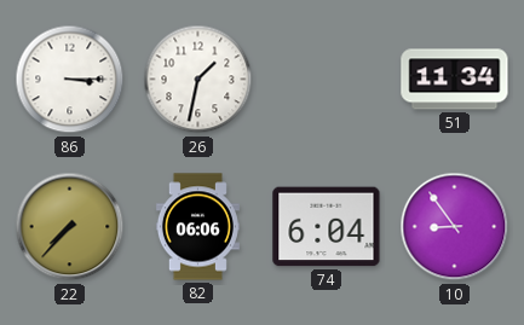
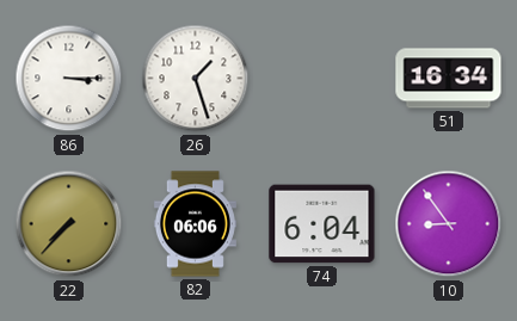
26: 1:32 -> 1:27
51: 11:34 -> 16:34
